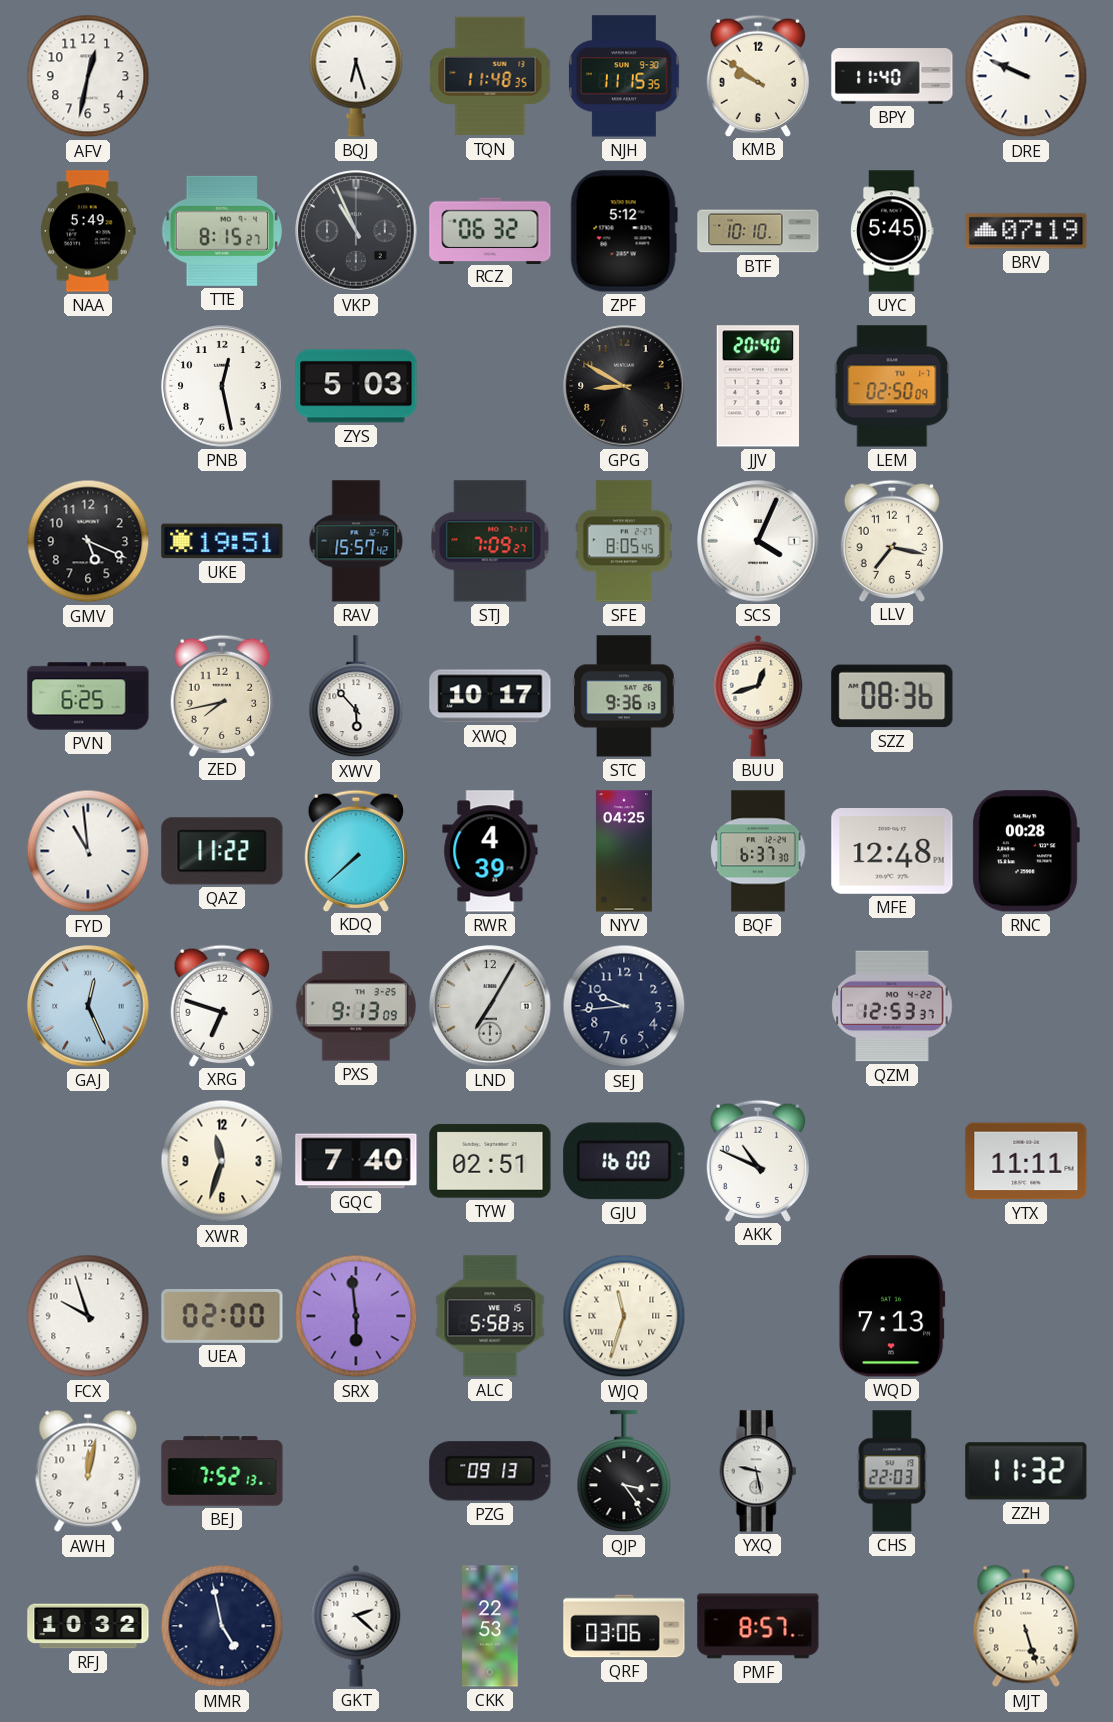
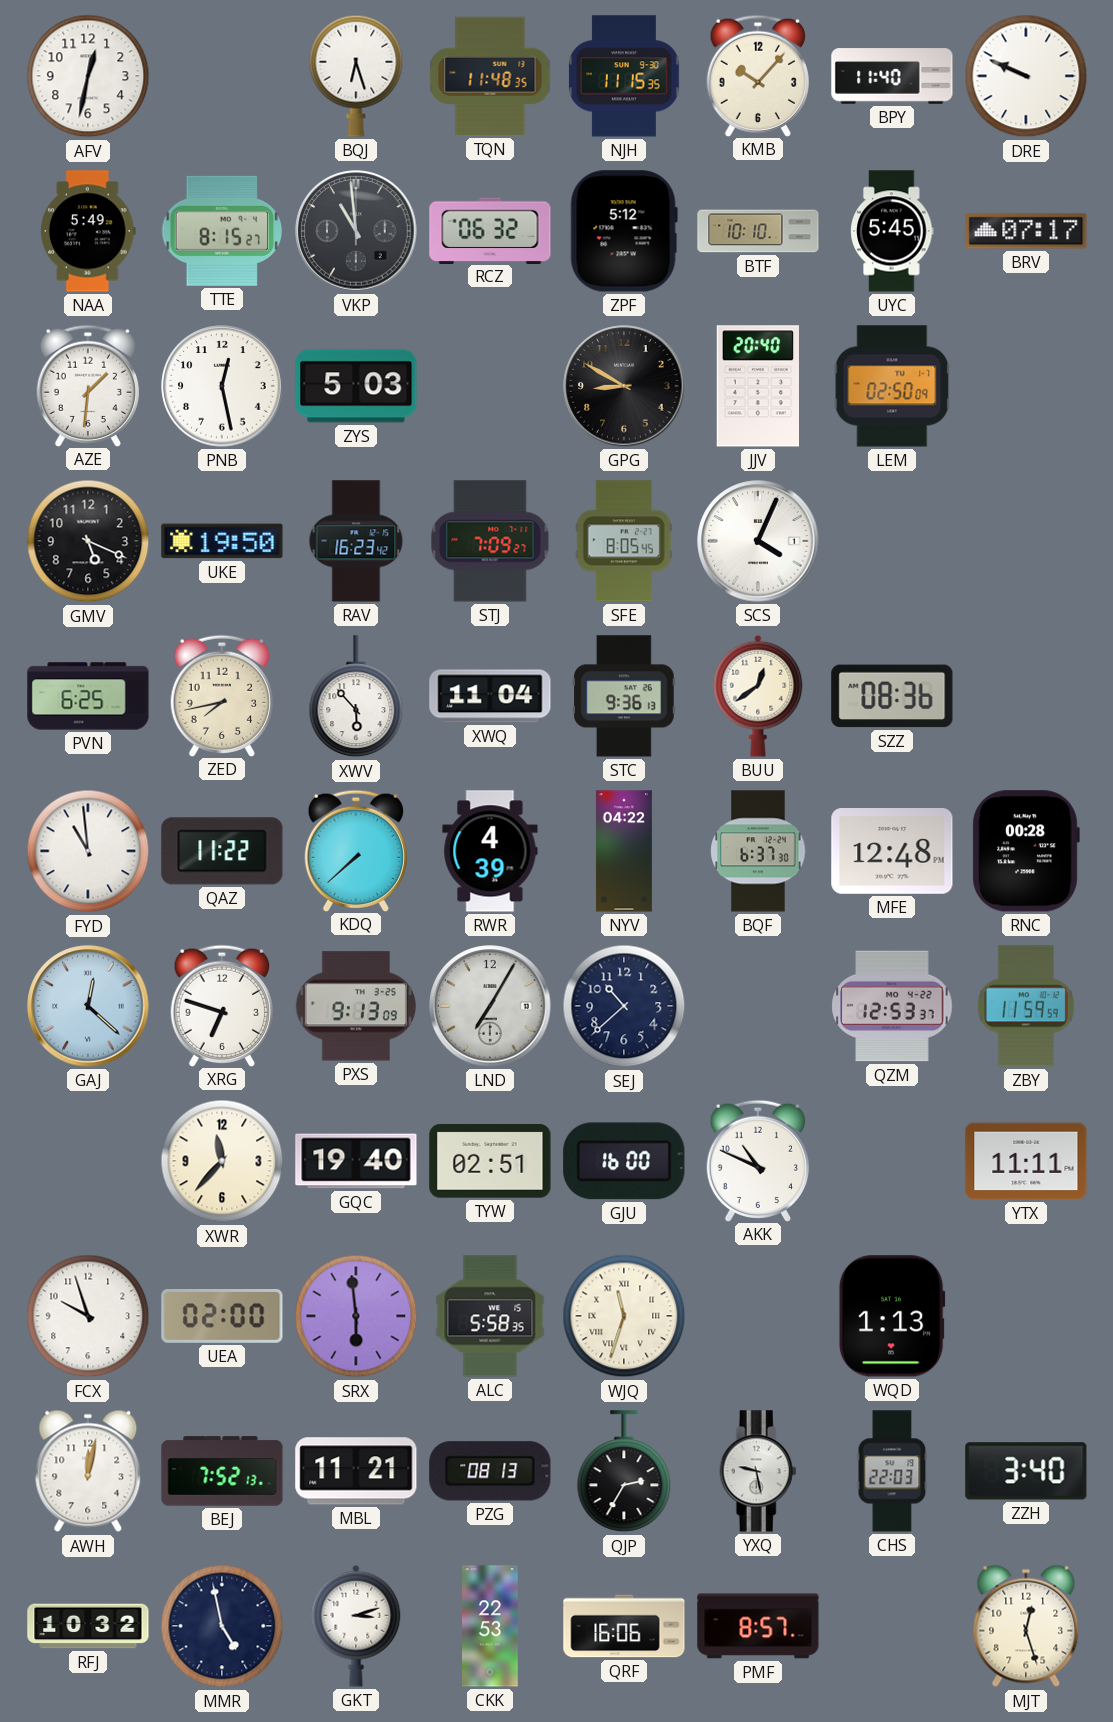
KMB: 9:51 -> 10:07
VKP: 10:56 -> 10:59
BRV: 07:19 -> 07:17
AZE: none -> 1:31
UKE: 19:51 -> 19:50
RAV: 15:57 -> 16:23
LLV: 7:17 -> none
XWQ: 10:17 -> 11:04
BUU: 12:42 -> 12:39
NYV: 04:25 -> 04:22
GAJ: 12:26 -> 12:22
SEJ: 9:44 -> 10:38
ZBY: none -> 11:59
XWR: 11:33 -> 11:37
GQC: 7:40 -> 19:40
WQD: 7:13 -> 1:13
MBL: none -> 11:21
PZG: 09:13 -> 08:13
QJP: 3:24 -> 2:35
ZZH: 11:32 -> 3:40
GKT: 2:22 -> 3:12
QRF: 03:06 -> 16:06
MJT: 5:27 -> 12:27
